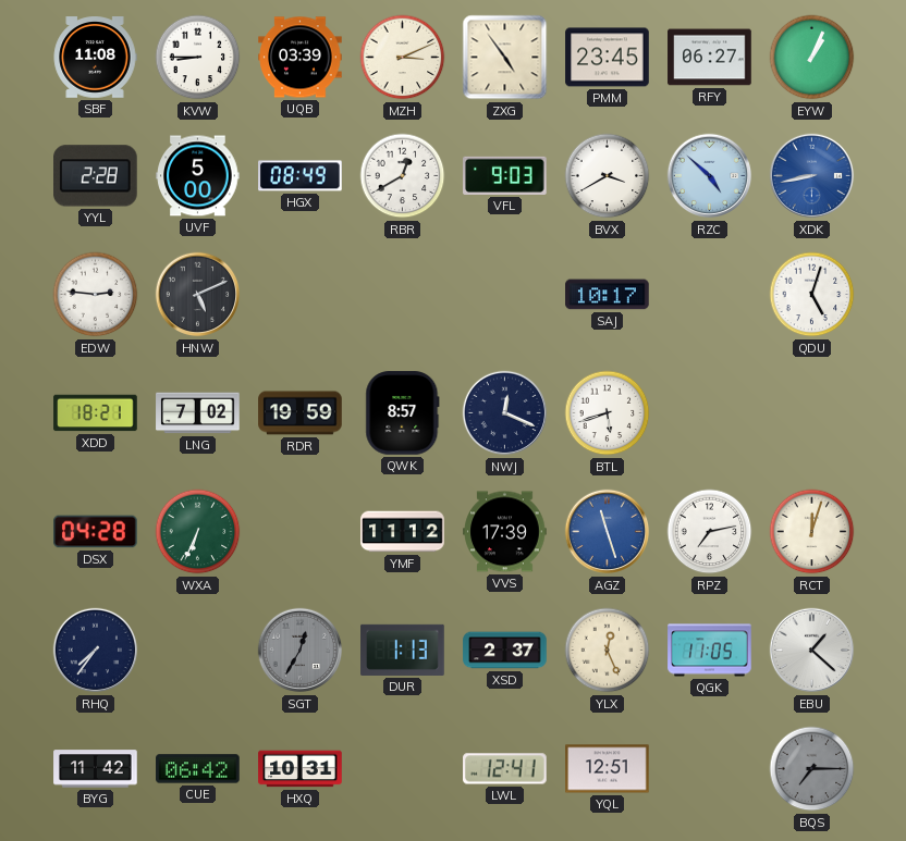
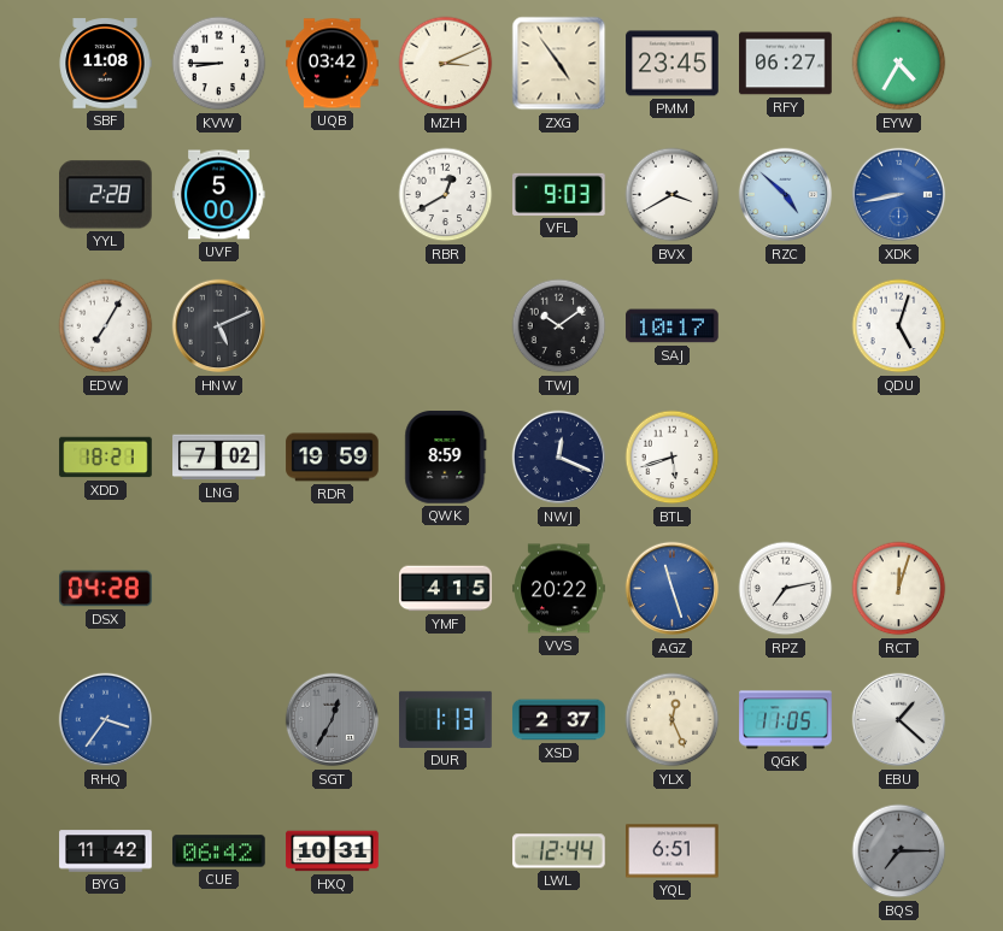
UQB: 03:39 -> 03:42
EYW: 1:04 -> 4:35
HGX: 08:49 -> none
EDW: 2:46 -> 7:05
TWJ: none -> 10:09
QWK: 8:57 -> 8:59
WXA: 6:34 -> none
YMF: 11:12 -> 4:15
VVS: 17:39 -> 20:22
RHQ: 7:36 -> 3:36
RHQ dial: navy -> blue
LWL: 12:41 -> 12:44
YQL: 12:51 -> 6:51
